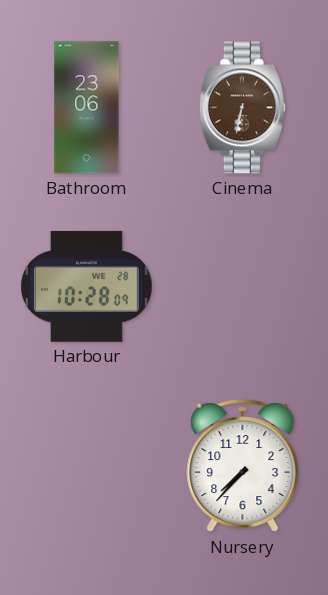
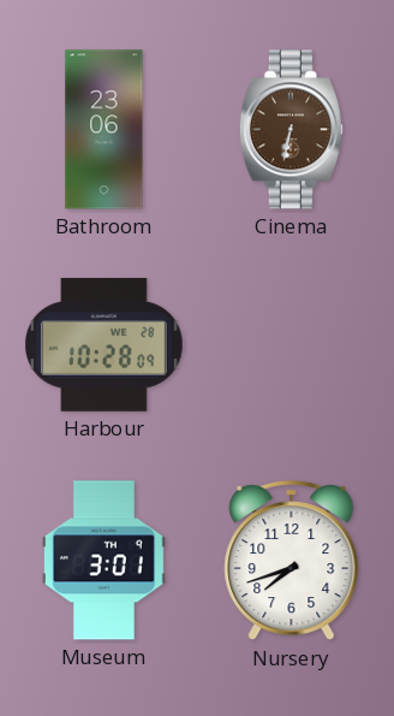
Museum: none -> 3:01
Nursery: 7:37 -> 7:42
